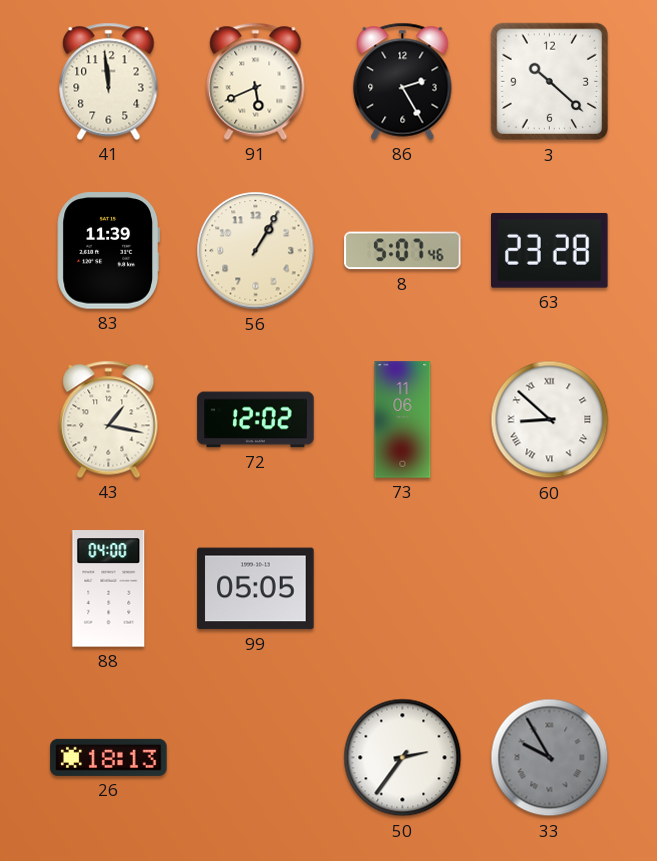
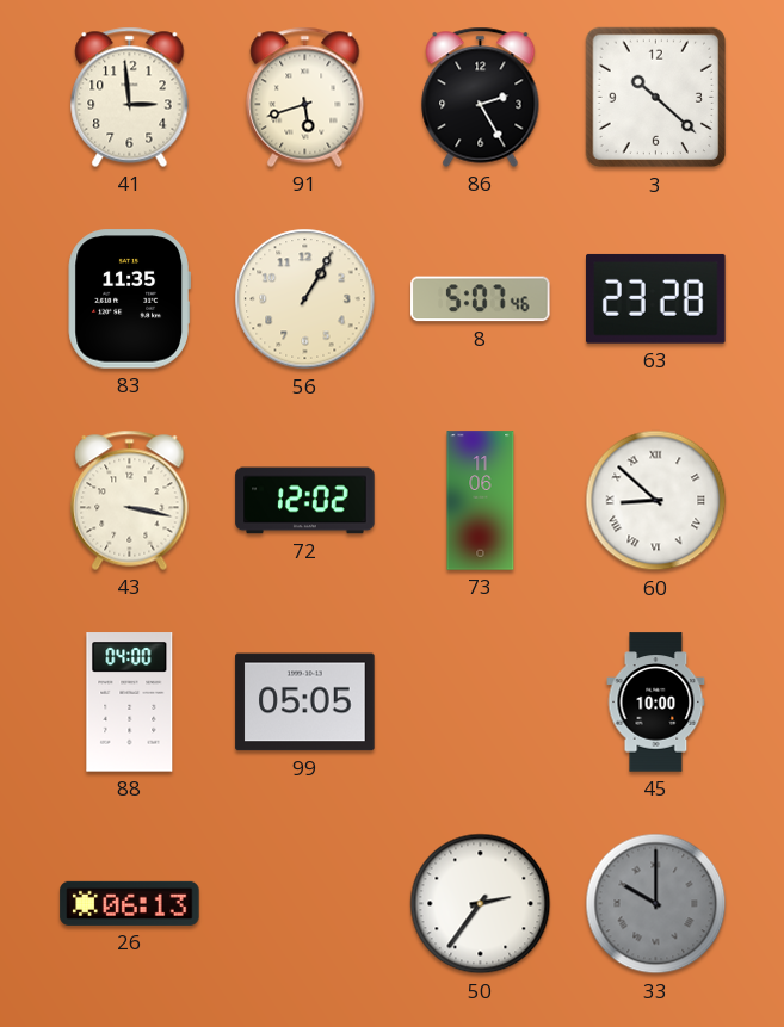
41: 11:59 -> 2:59
91: 5:41 -> 5:42
83: 11:39 -> 11:35
43: 1:17 -> 3:17
45: none -> 10:00
26: 18:13 -> 06:13
33: 9:55 -> 10:00
